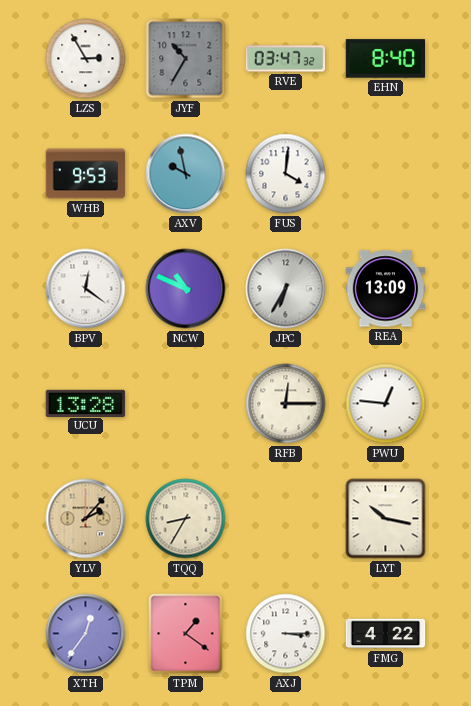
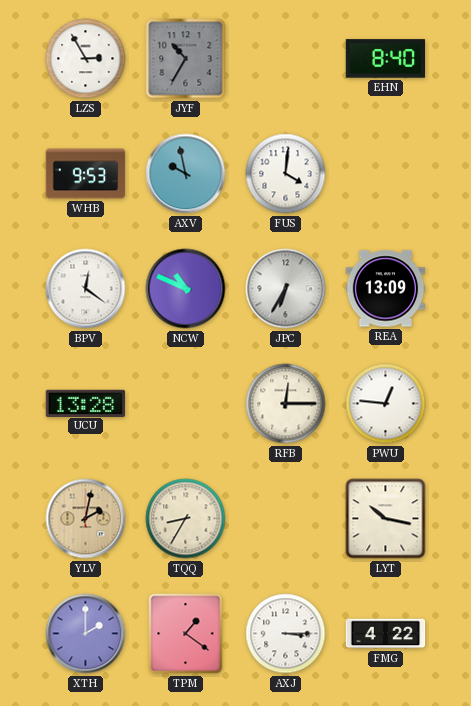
RVE: 03:47 -> none
YLV: 2:07 -> 2:02
XTH: 12:36 -> 2:00
